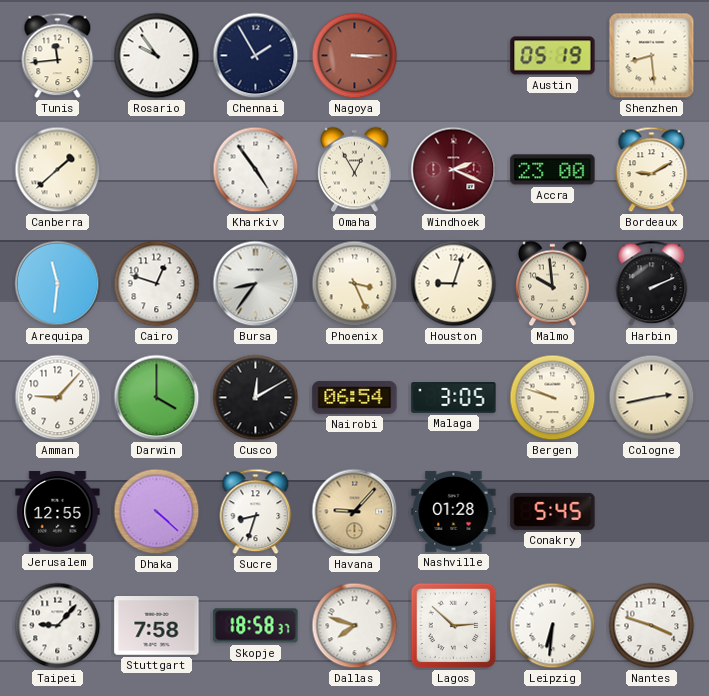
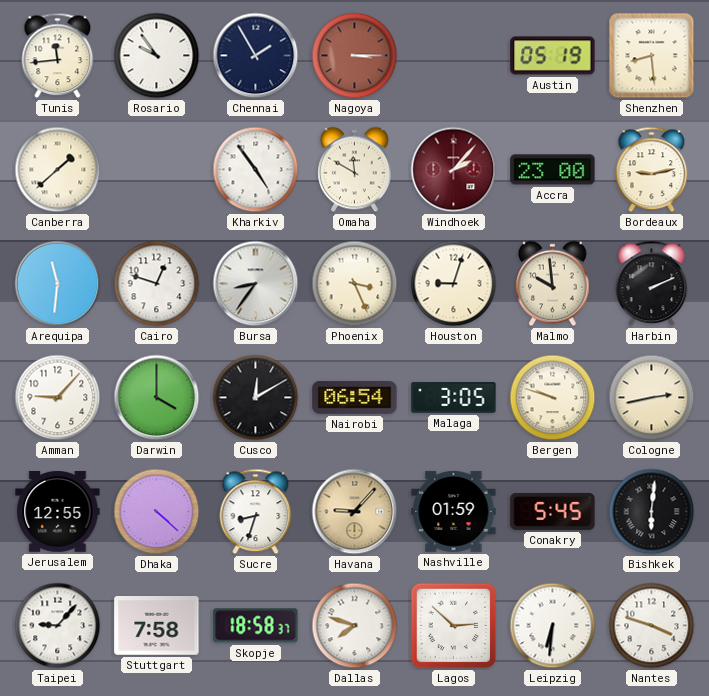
Omaha: 12:55 -> 11:50
Windhoek: 2:19 -> 2:07
Bordeaux: 9:10 -> 9:13
Nashville: 01:28 -> 01:59
Bishkek: none -> 6:01
